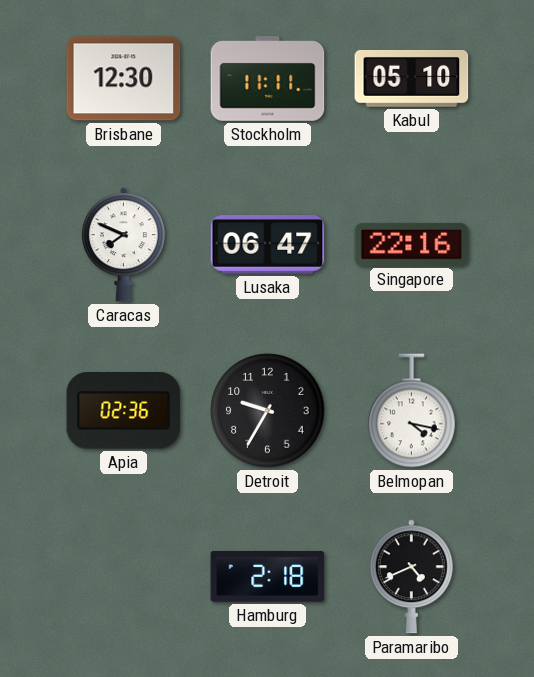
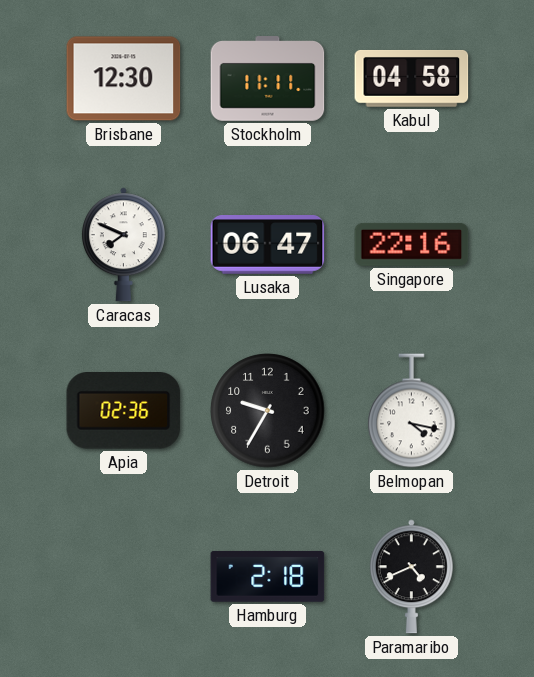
Kabul: 05:10 -> 04:58
